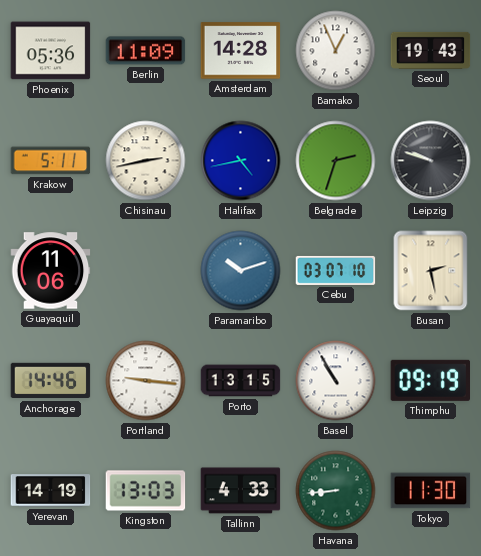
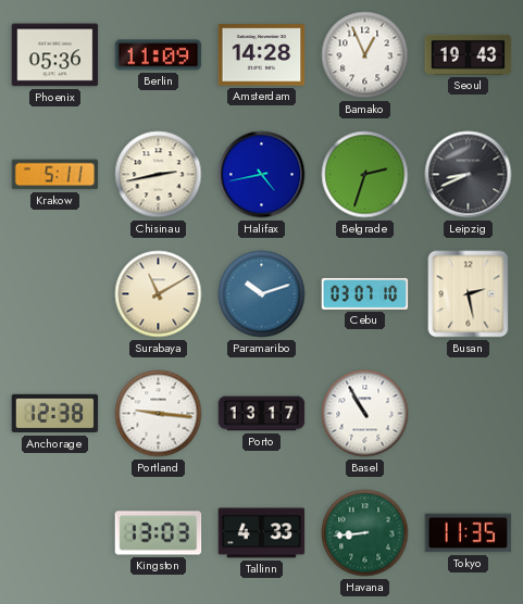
Leipzig: 9:48 -> 8:41
Guayaquil: 11:06 -> none
Surabaya: none -> 11:10
Anchorage: 14:46 -> 12:38
Porto: 13:15 -> 13:17
Thimphu: 09:19 -> none
Yerevan: 14:19 -> none
Tokyo: 11:30 -> 11:35
